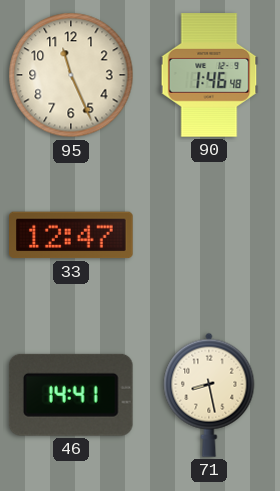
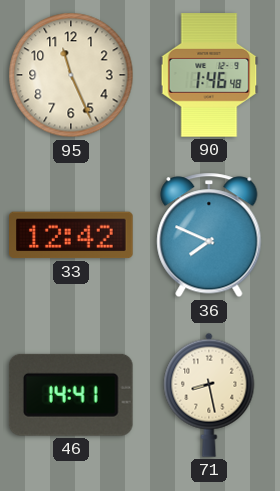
33: 12:47 -> 12:42
36: none -> 7:49
